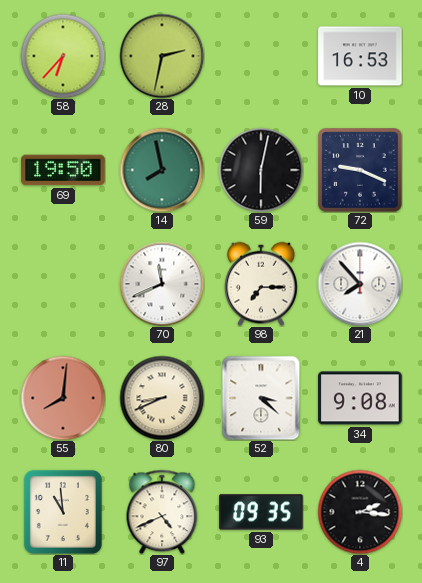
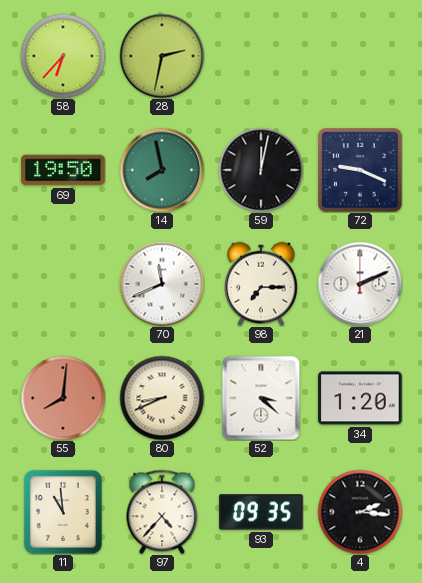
10: 16:53 -> none
59: 6:02 -> 12:02
21: 7:53 -> 2:11
34: 9:08 -> 1:20
97: 4:41 -> 4:37
